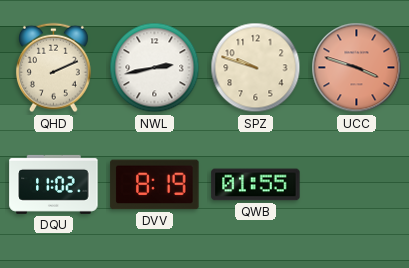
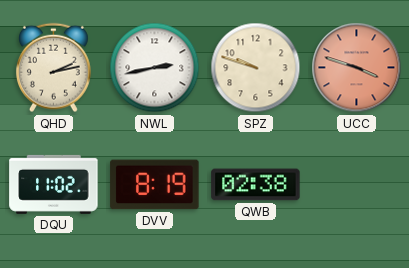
QHD: 2:11 -> 2:13
QWB: 01:55 -> 02:38
